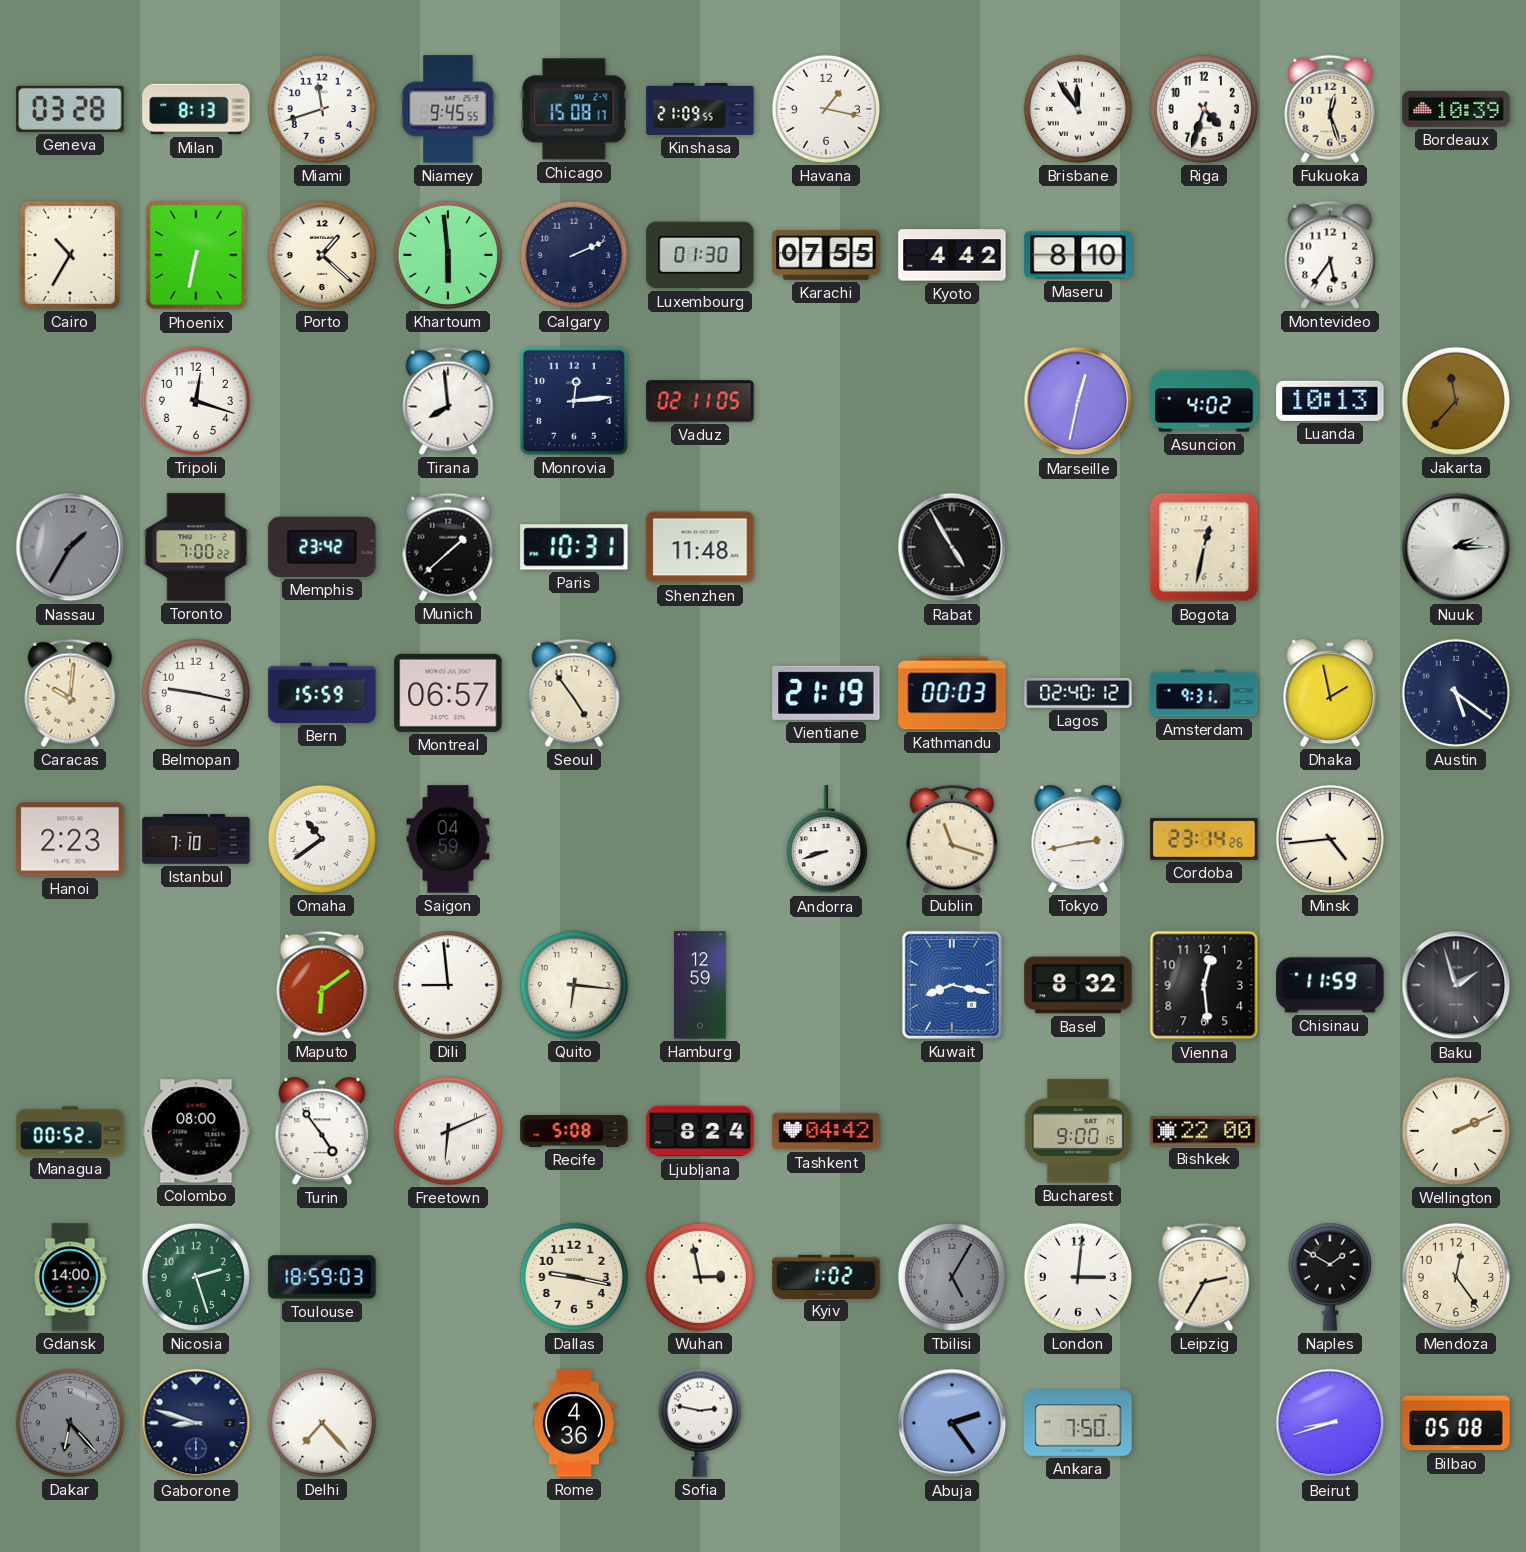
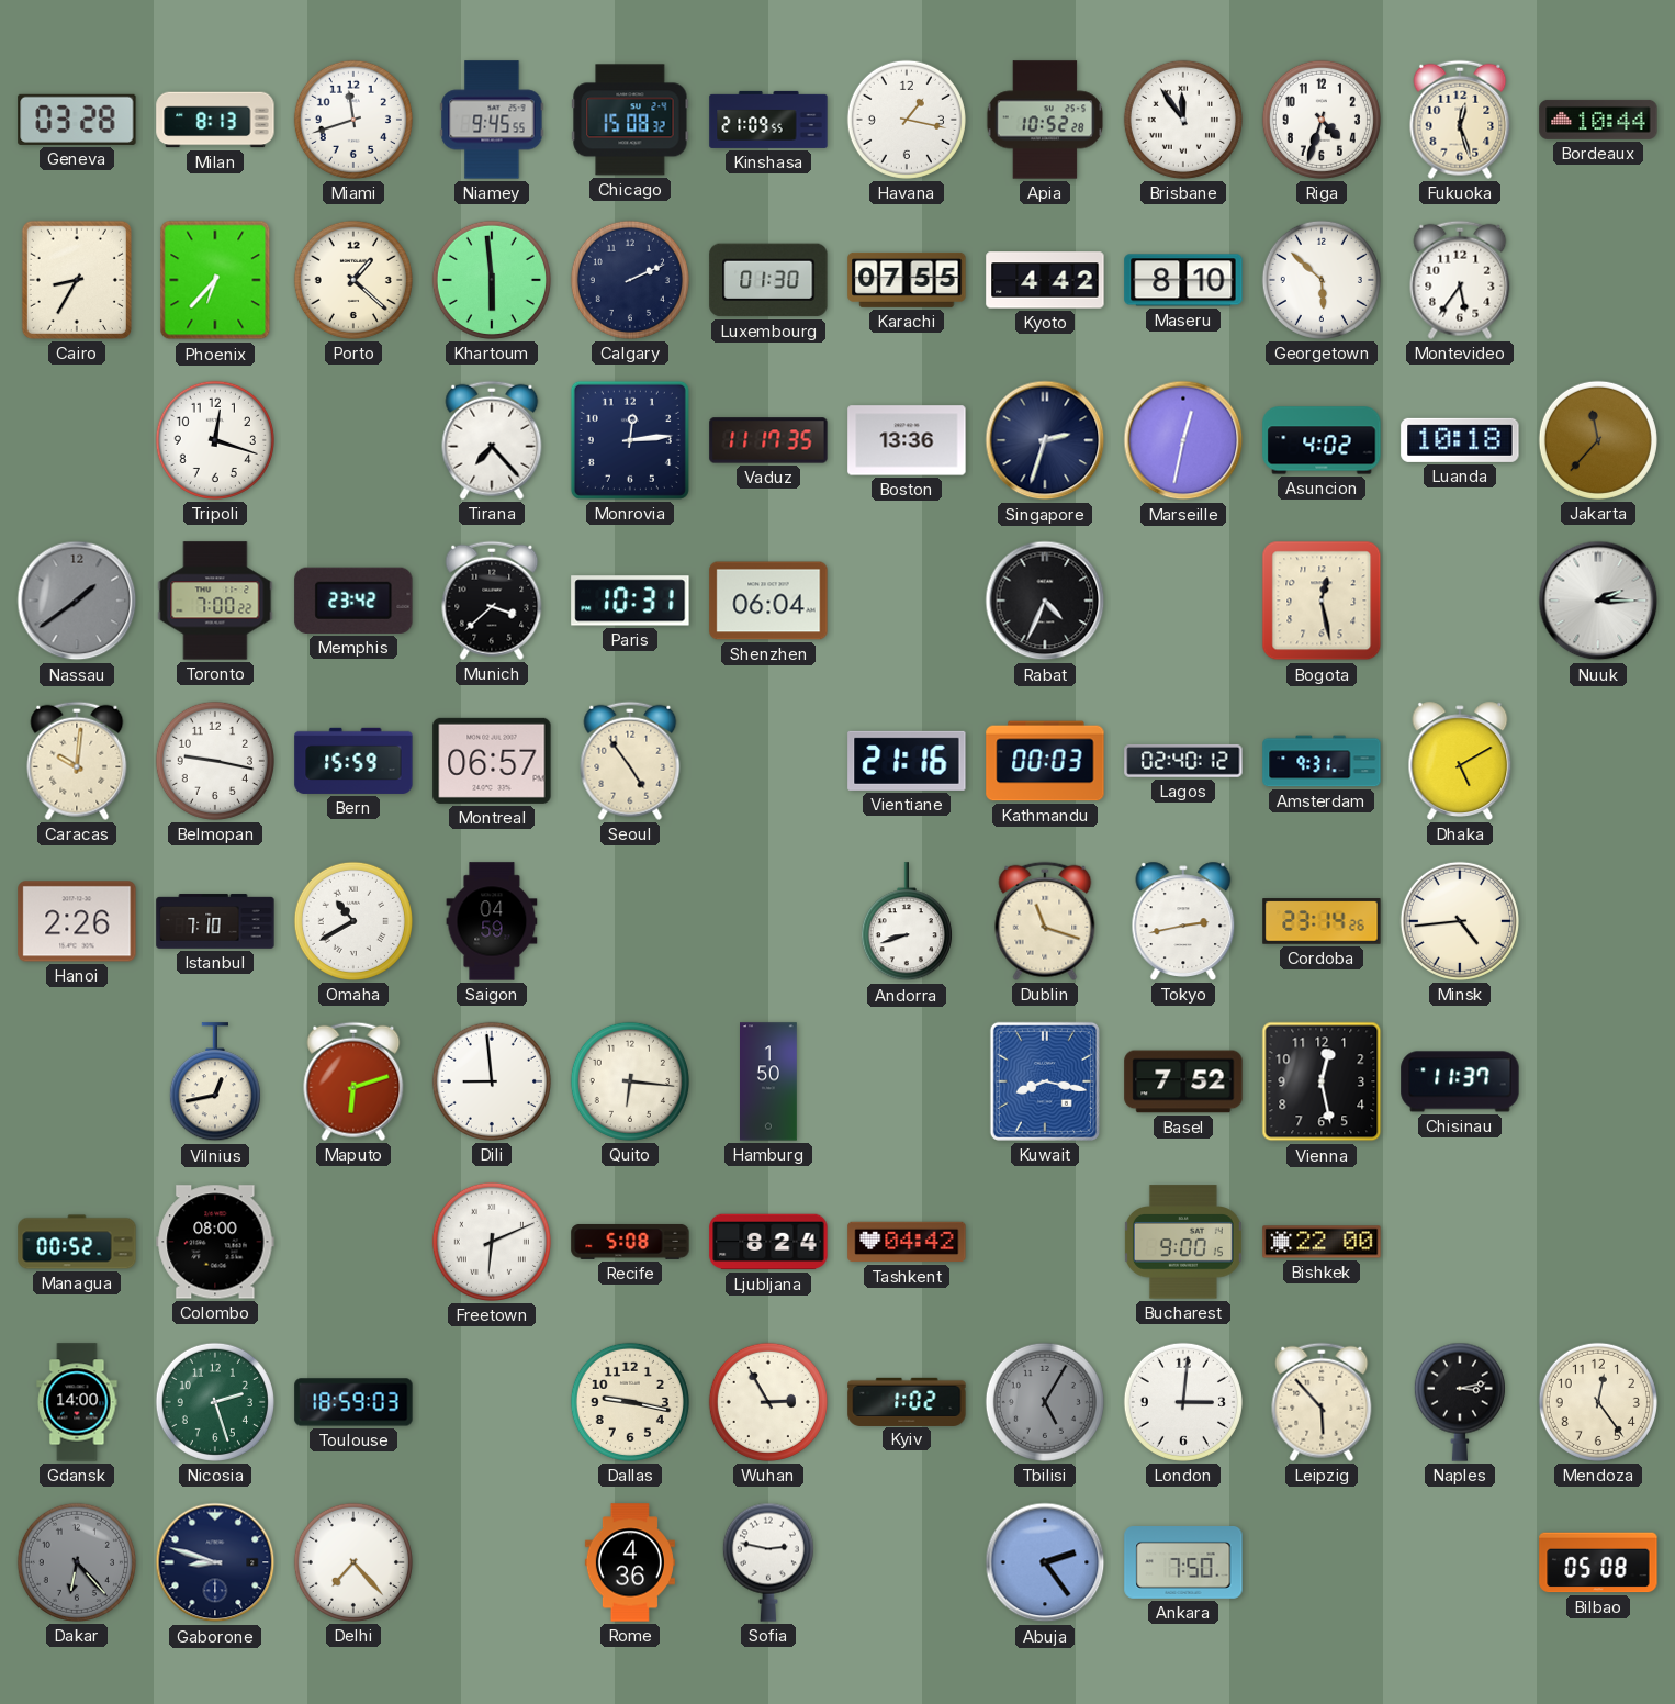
Chicago: 15:08:17 -> 15:08:32
Apia: none -> 10:52
Bordeaux: 10:39 -> 10:44
Cairo: 10:35 -> 8:35
Phoenix: 6:32 -> 6:37
Georgetown: none -> 5:52
Tirana: 7:59 -> 7:23
Vaduz: 02:11 -> 11:17
Boston: none -> 13:36
Singapore: none -> 2:33
Luanda: 10:13 -> 10:18
Nassau: 1:35 -> 1:39
Munich: 1:38 -> 3:38
Shenzhen: 11:48 -> 06:04
Rabat: 4:55 -> 4:34
Bogota: 12:32 -> 12:28
Vientiane: 21:19 -> 21:16
Dhaka: 1:58 -> 5:10
Austin: 5:21 -> none
Hanoi: 2:23 -> 2:26
Omaha: 10:39 -> 10:40
Vilnius: none -> 12:43
Maputo: 6:09 -> 6:12
Hamburg: 12:59 -> 1:50
Basel: 8:32 -> 7:52
Vienna: 12:29 -> 12:28
Chisinau: 11:59 -> 11:37
Baku: 1:57 -> none
Turin: 4:54 -> none
Wellington: 2:11 -> none
Wuhan: 2:58 -> 2:55
Leipzig: 2:35 -> 5:53
Naples: 1:50 -> 3:13
Beirut: 8:42 -> none
